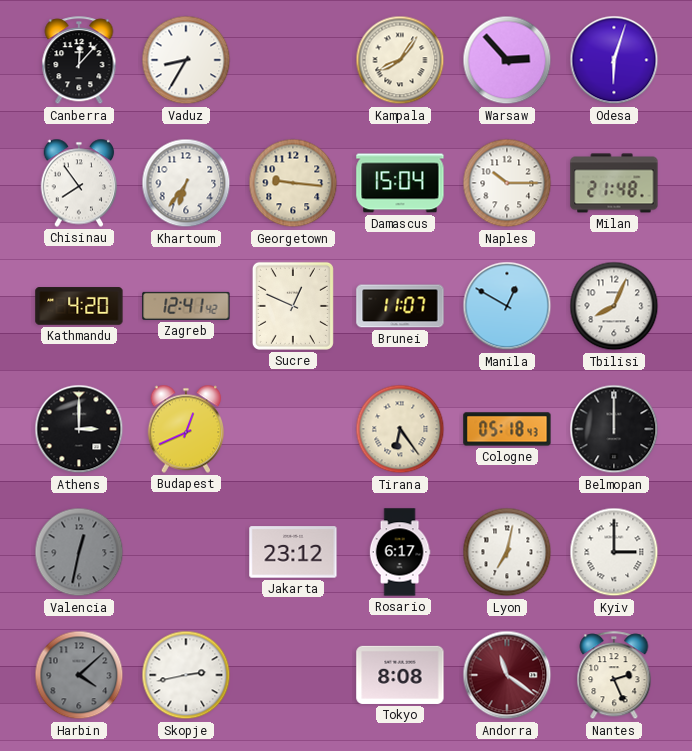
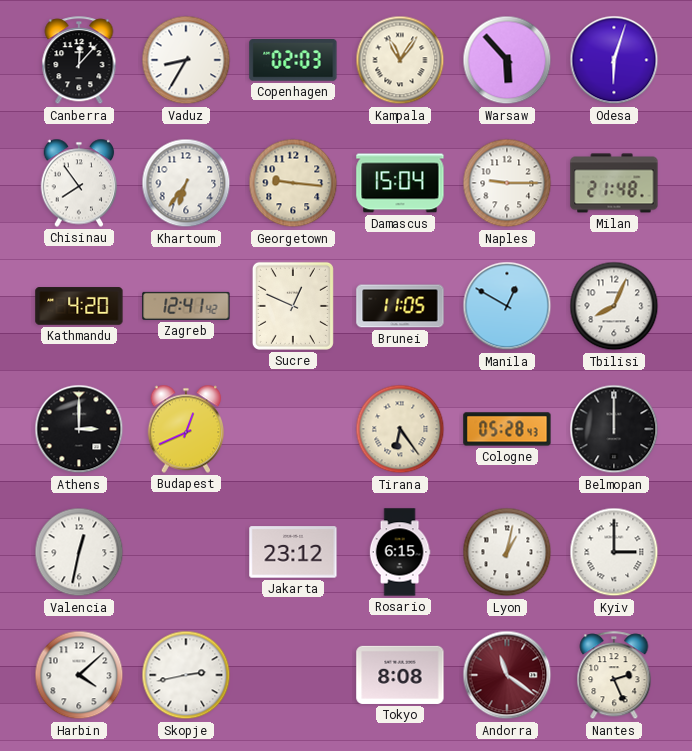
Copenhagen: none -> 02:03
Kampala: 8:06 -> 11:06
Warsaw: 2:53 -> 5:53
Naples: 10:15 -> 9:15
Brunei: 11:07 -> 11:05
Cologne: 05:18 -> 05:28
Valencia dial: grey -> white
Rosario: 6:17 -> 6:15
Lyon: 7:02 -> 1:02
Harbin dial: grey -> white
